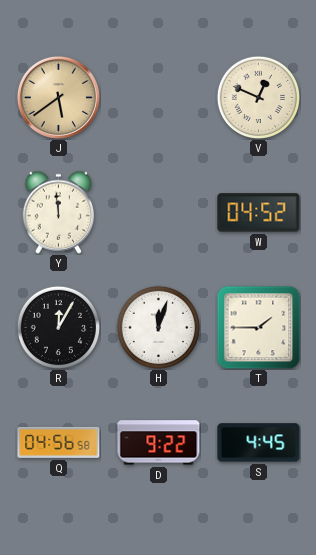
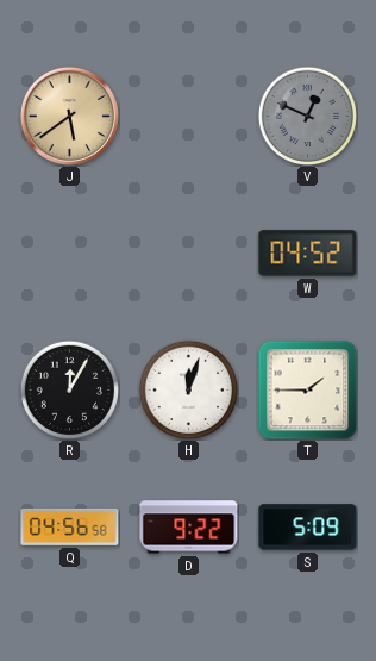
V dial: cream -> grey
Y: 11:59 -> none
S: 4:45 -> 5:09
